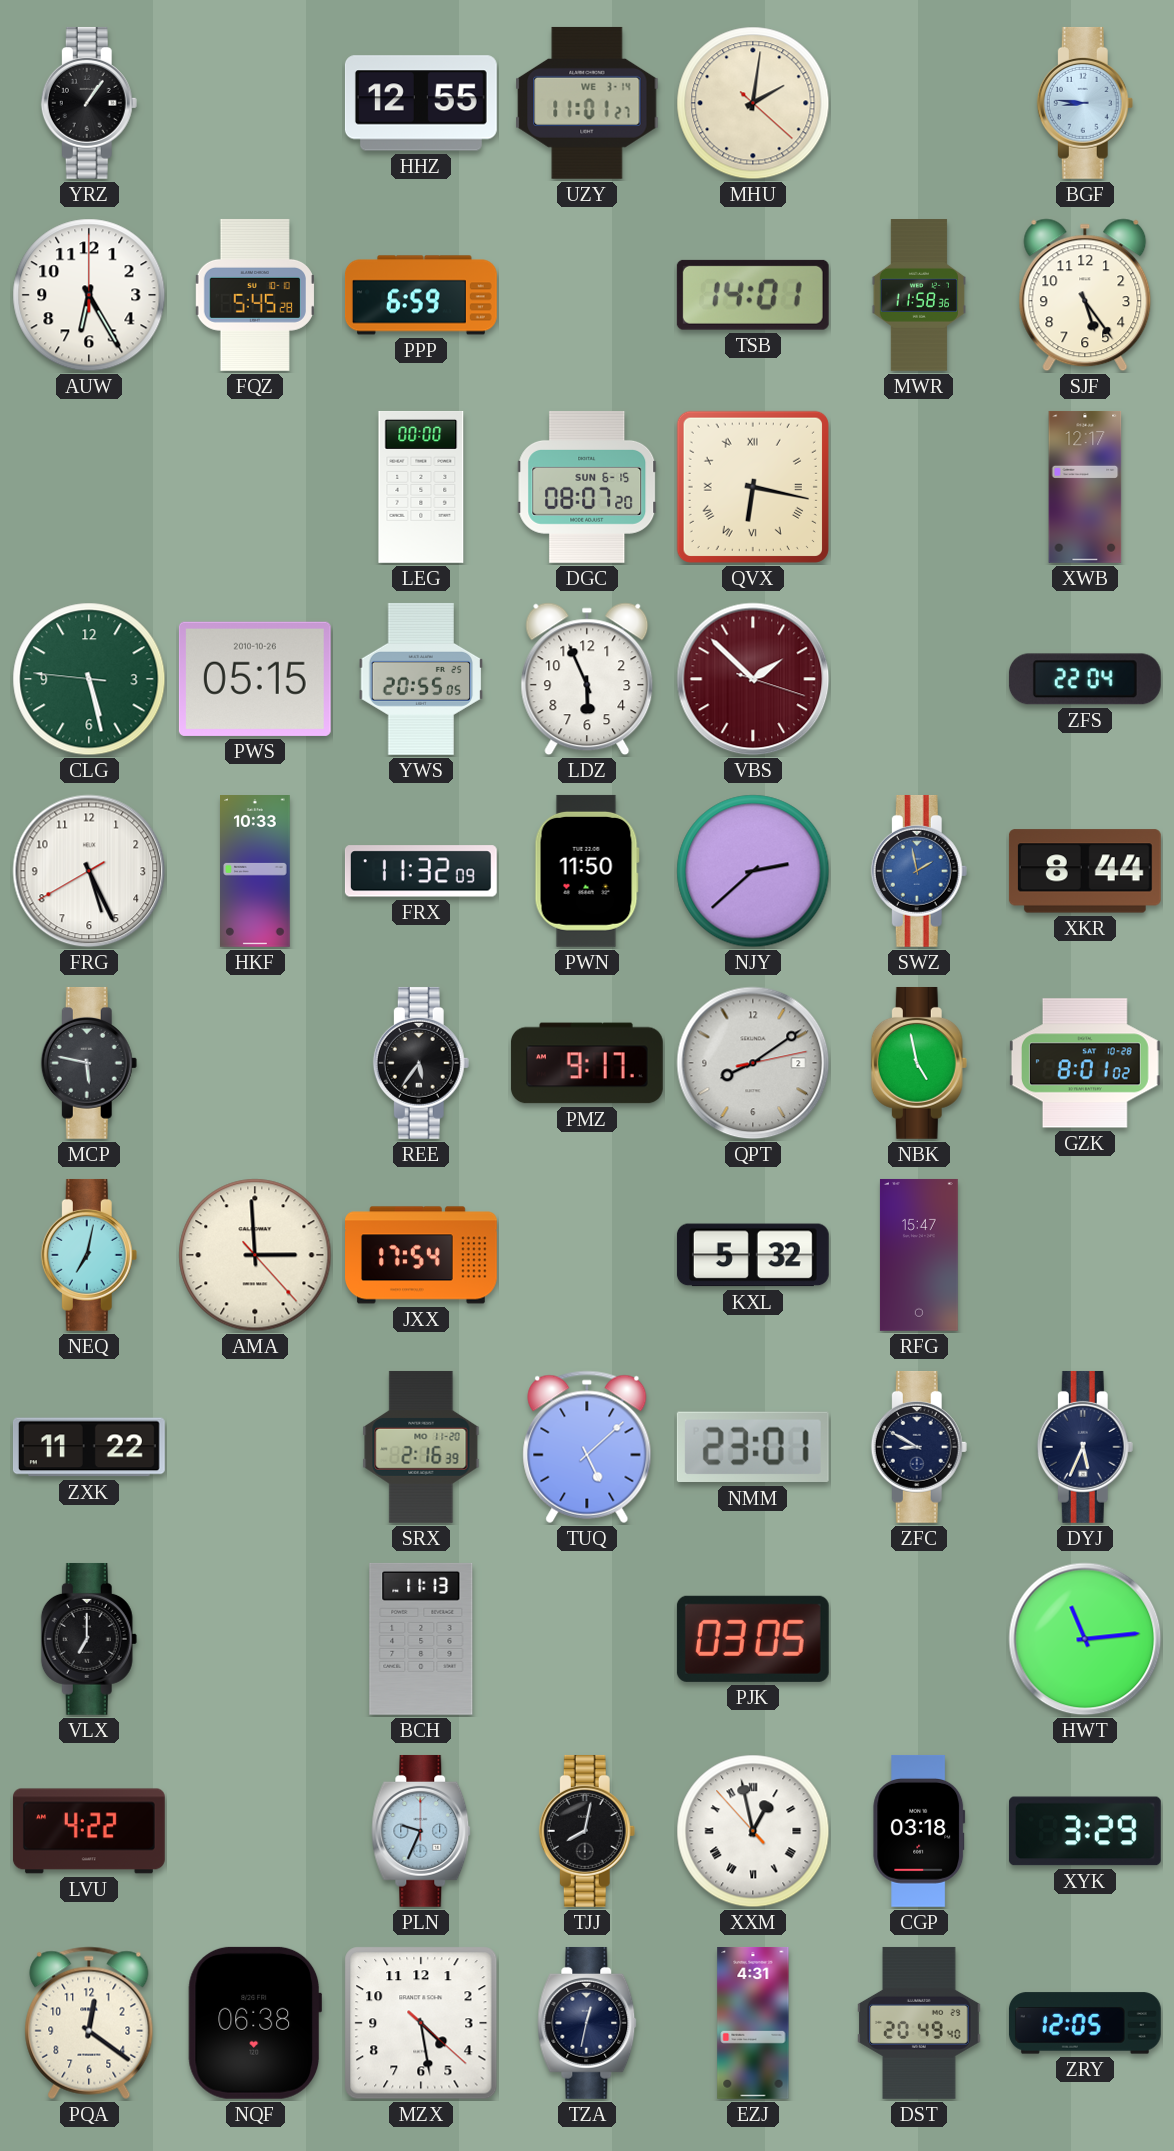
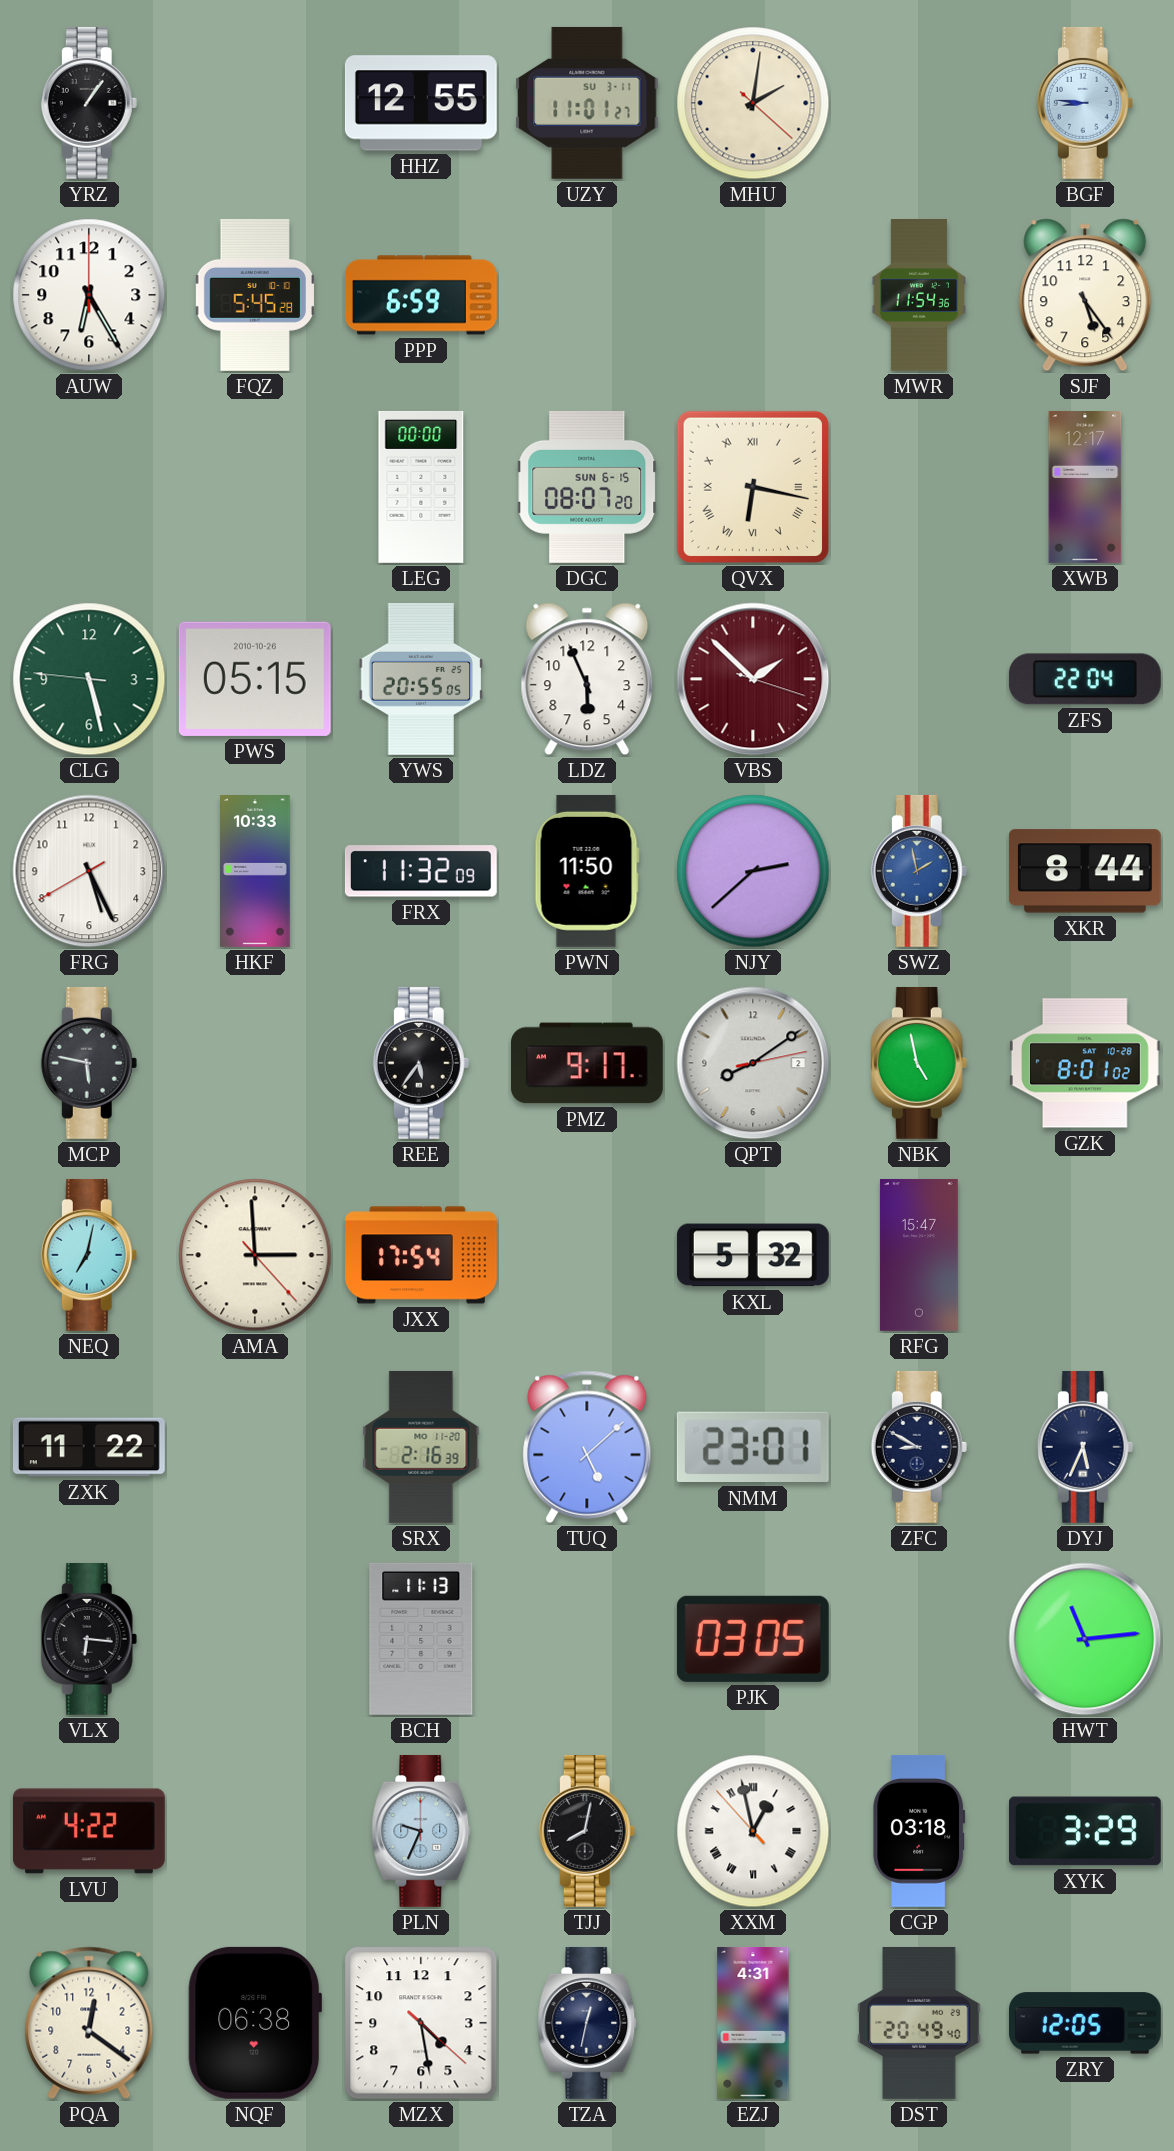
UZY date: WE 3-14 -> SU 3-11
TSB: 14:01 -> none
MWR: 11:58 -> 11:54
VLX: 7:00 -> 6:16
